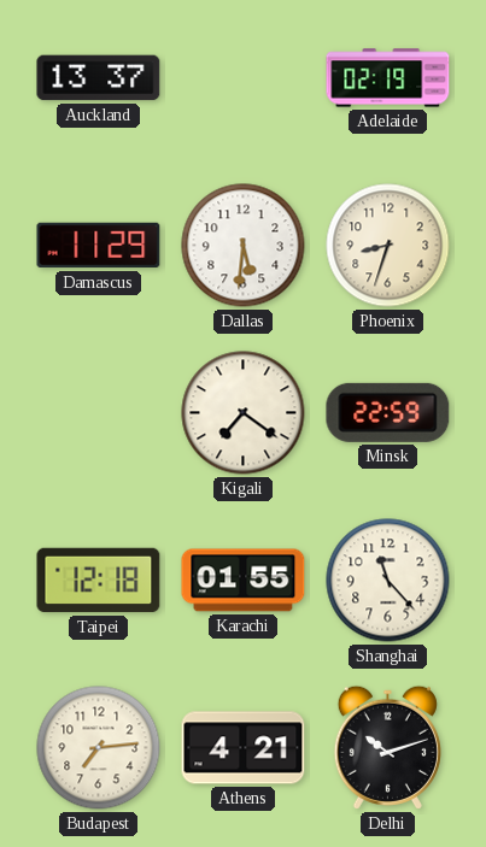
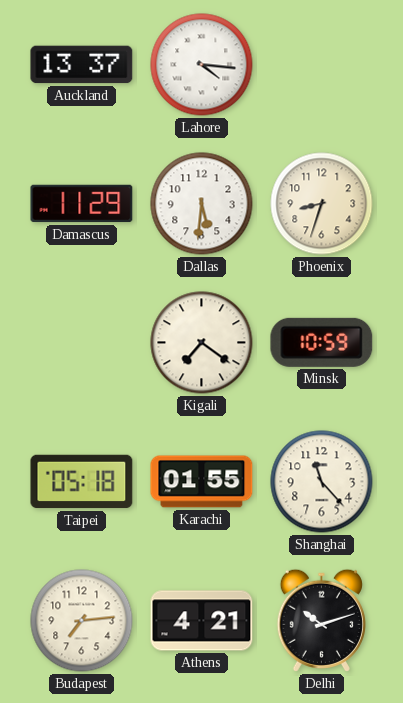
Lahore: none -> 4:16
Adelaide: 02:19 -> none
Minsk: 22:59 -> 10:59
Taipei: 12:18 -> 05:18
